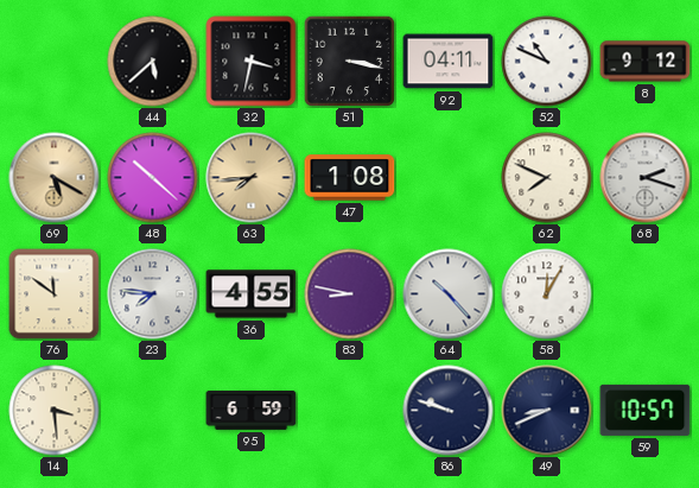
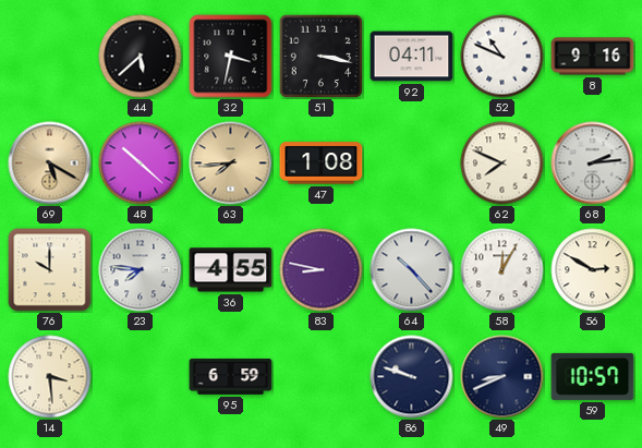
8: 9:12 -> 9:16
68: 2:18 -> 2:14
76: 11:51 -> 10:00
56: none -> 2:50
